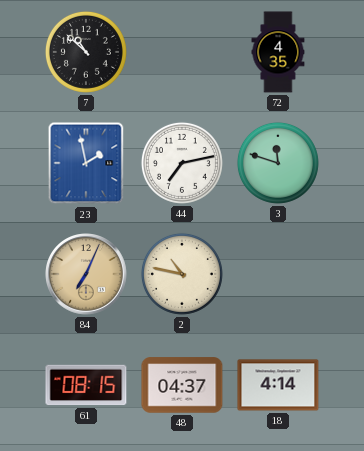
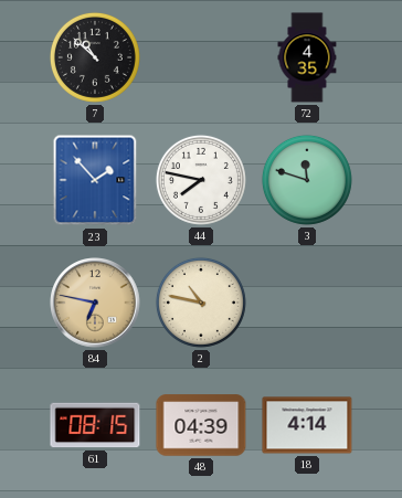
23: 1:58 -> 1:53
44: 7:13 -> 7:47
84: 7:04 -> 6:47
48: 04:37 -> 04:39
